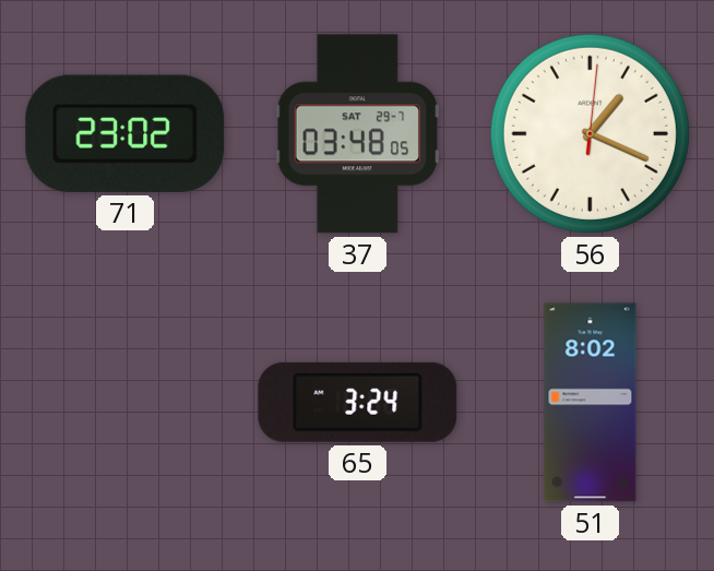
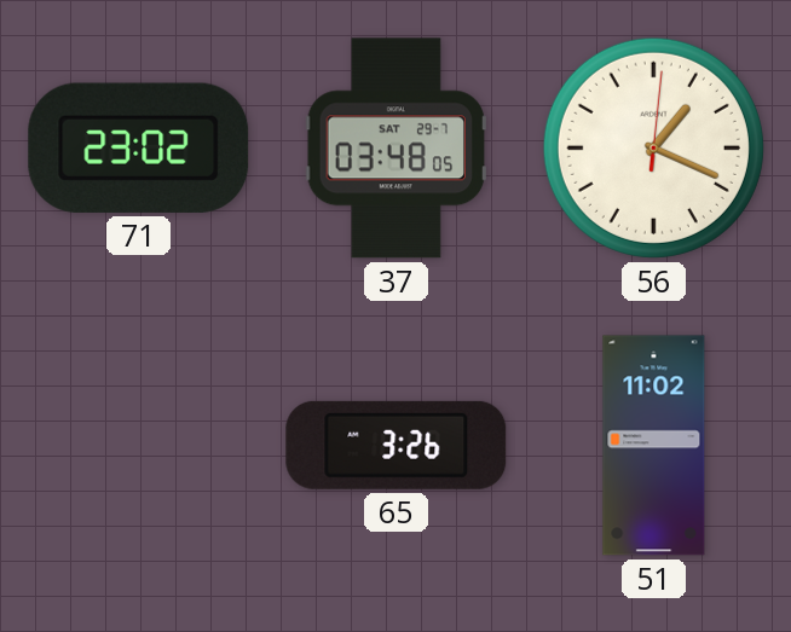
65: 3:24 -> 3:26
51: 8:02 -> 11:02
